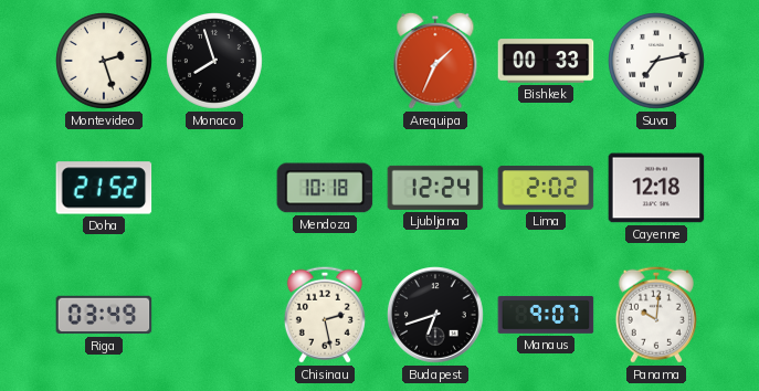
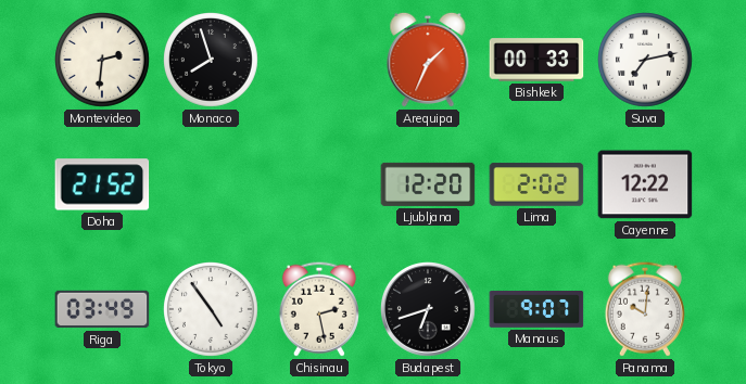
Montevideo: 2:27 -> 2:31
Mendoza: 10:18 -> none
Ljubljana: 12:24 -> 12:20
Cayenne: 12:18 -> 12:22
Tokyo: none -> 4:54
